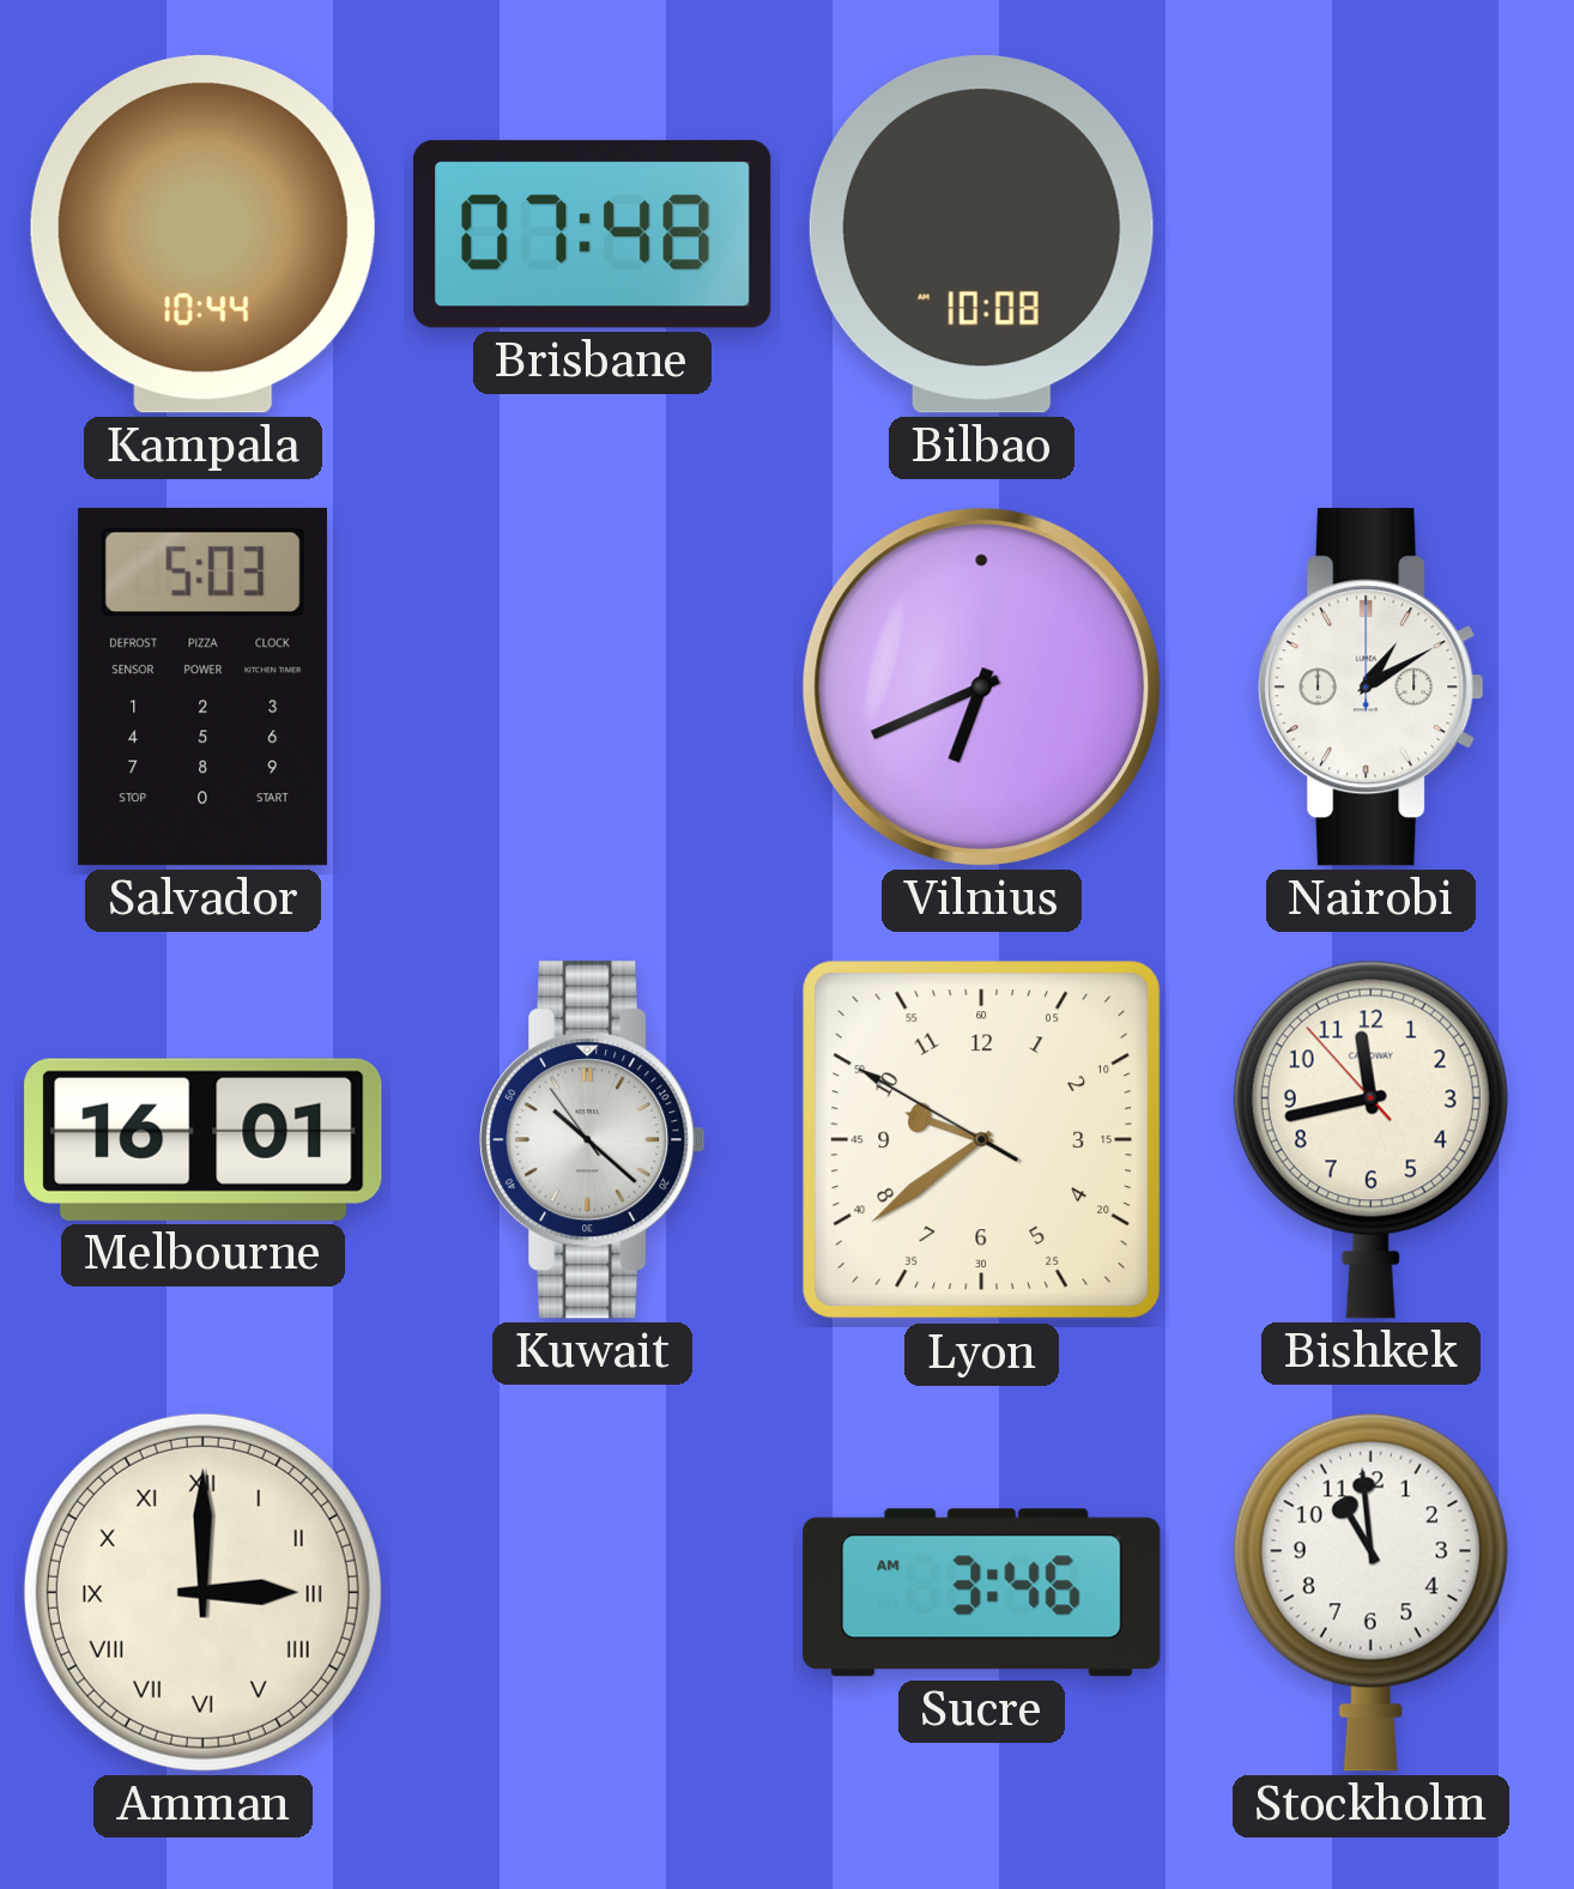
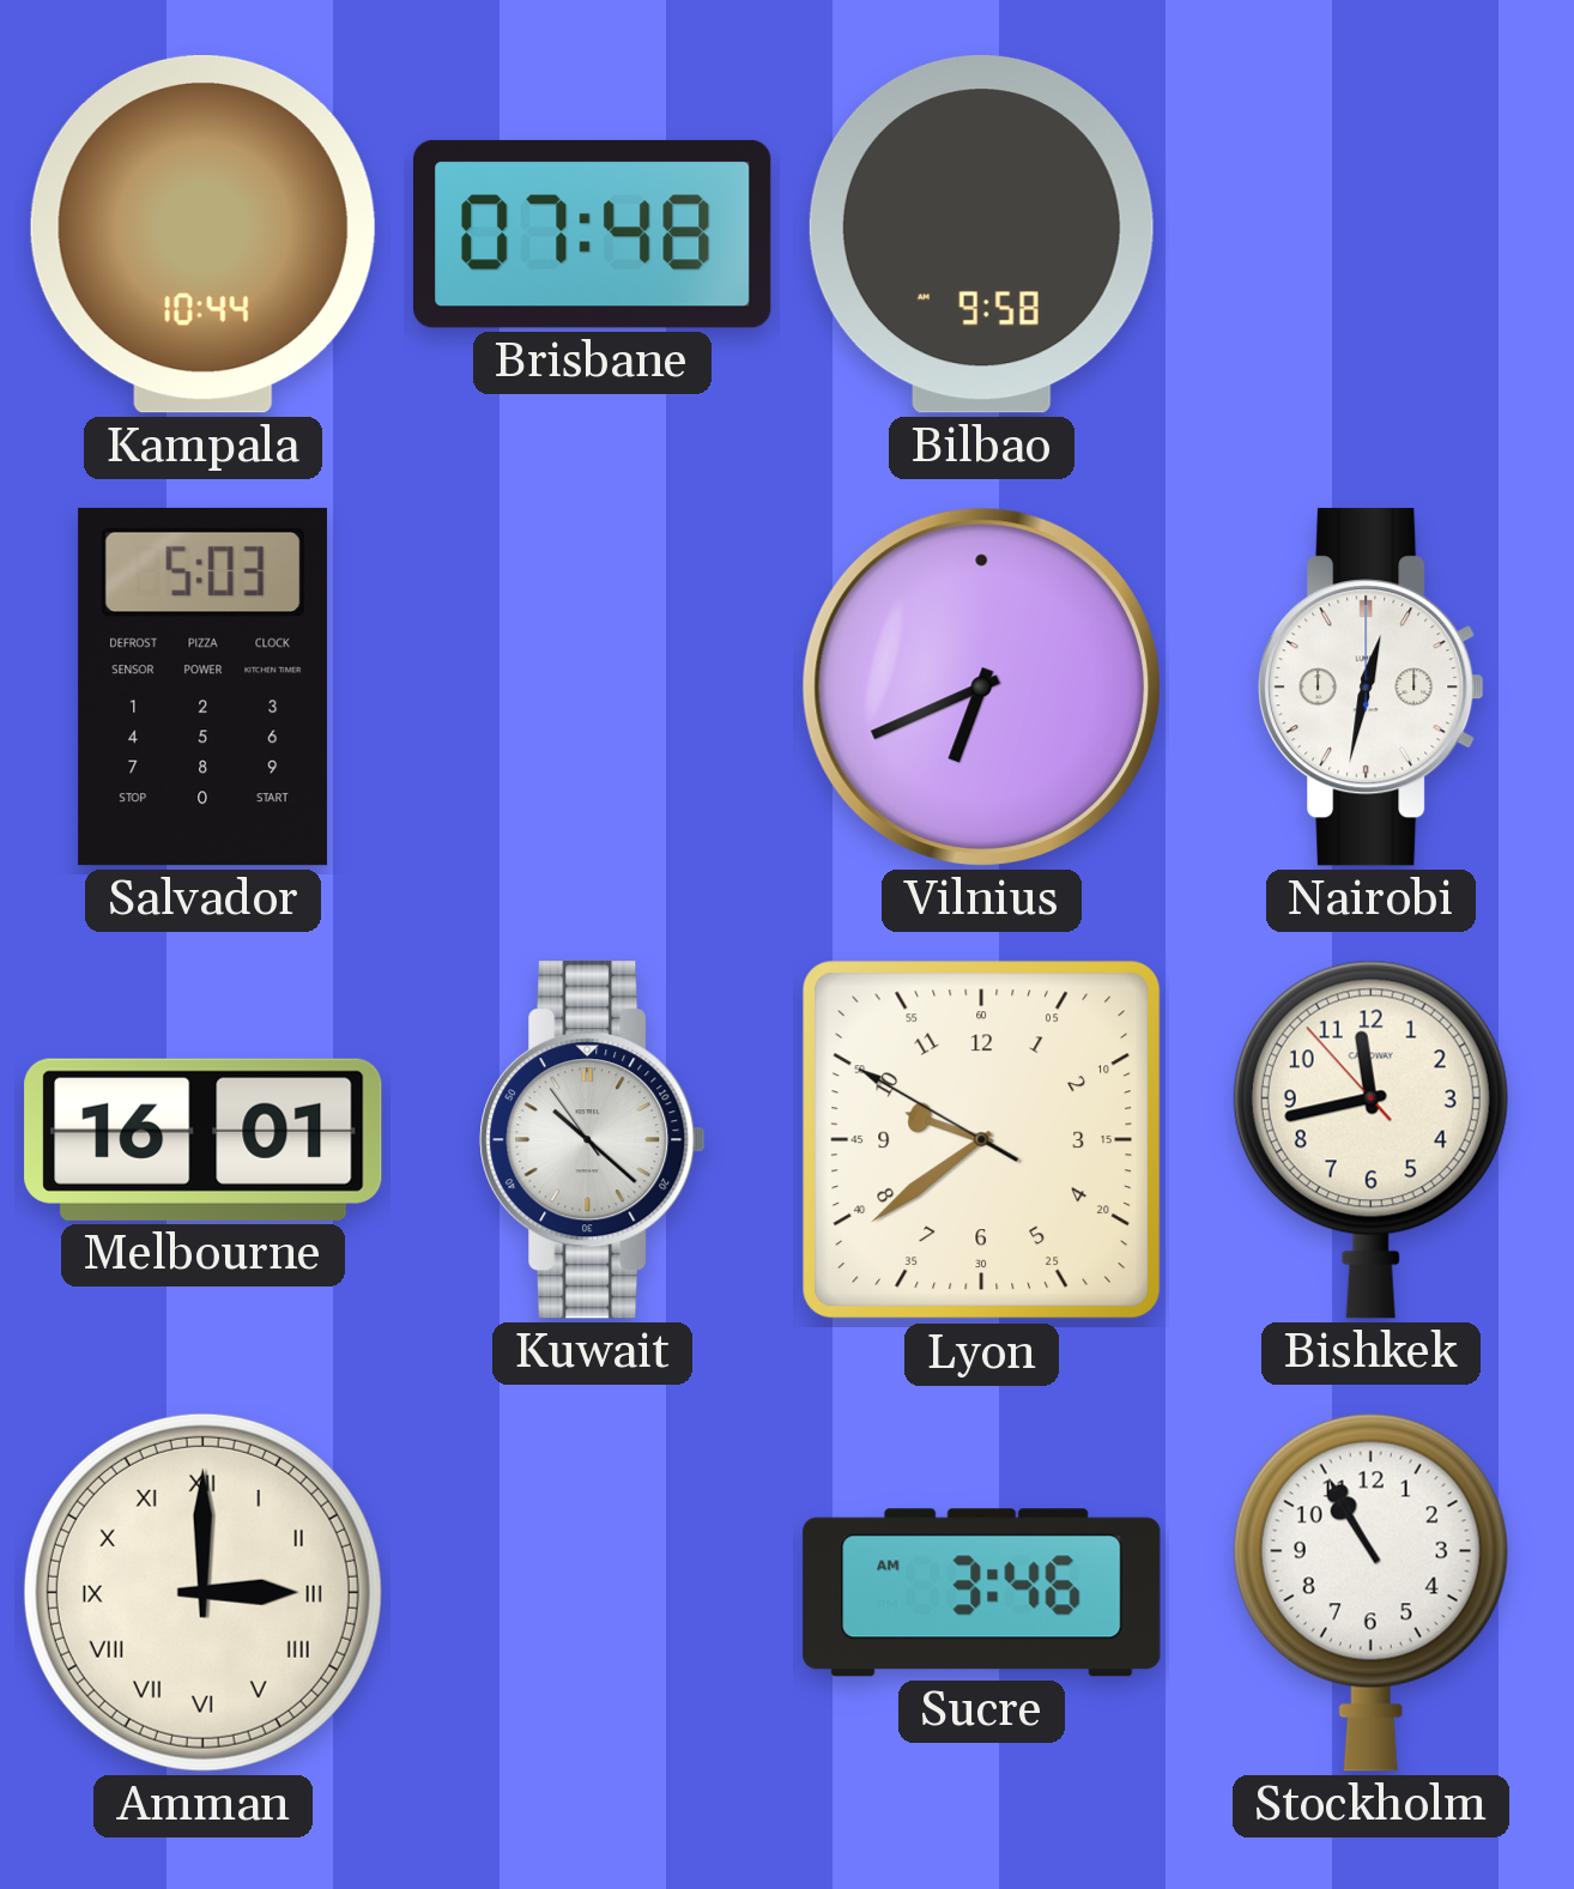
Bilbao: 10:08 -> 9:58
Nairobi: 1:10 -> 12:32
Stockholm: 10:59 -> 10:55
